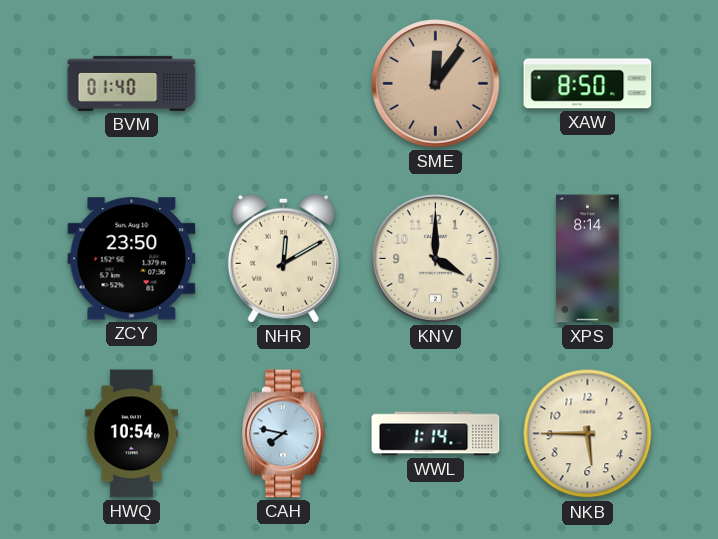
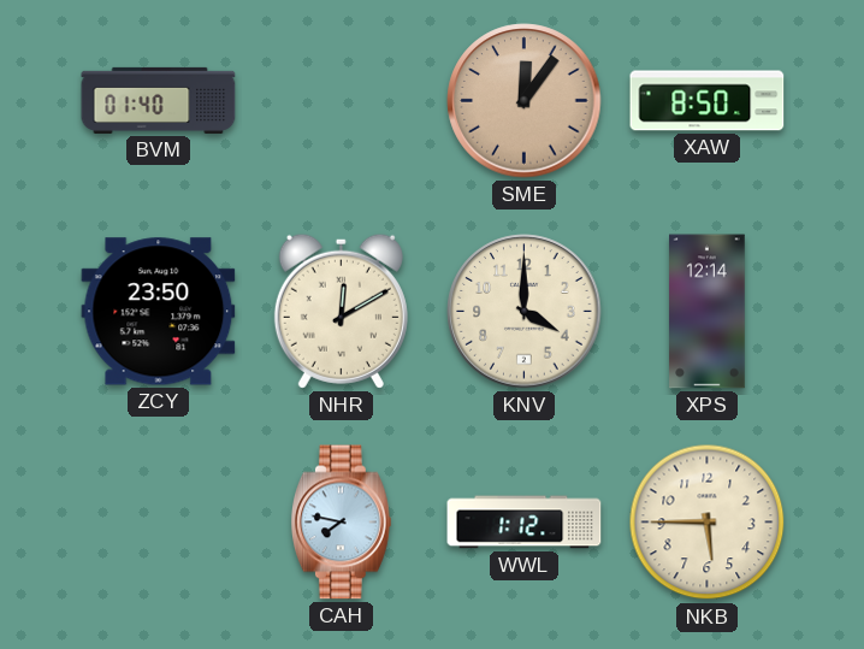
XPS: 8:14 -> 12:14
HWQ: 10:54 -> none
WWL: 1:14 -> 1:12
